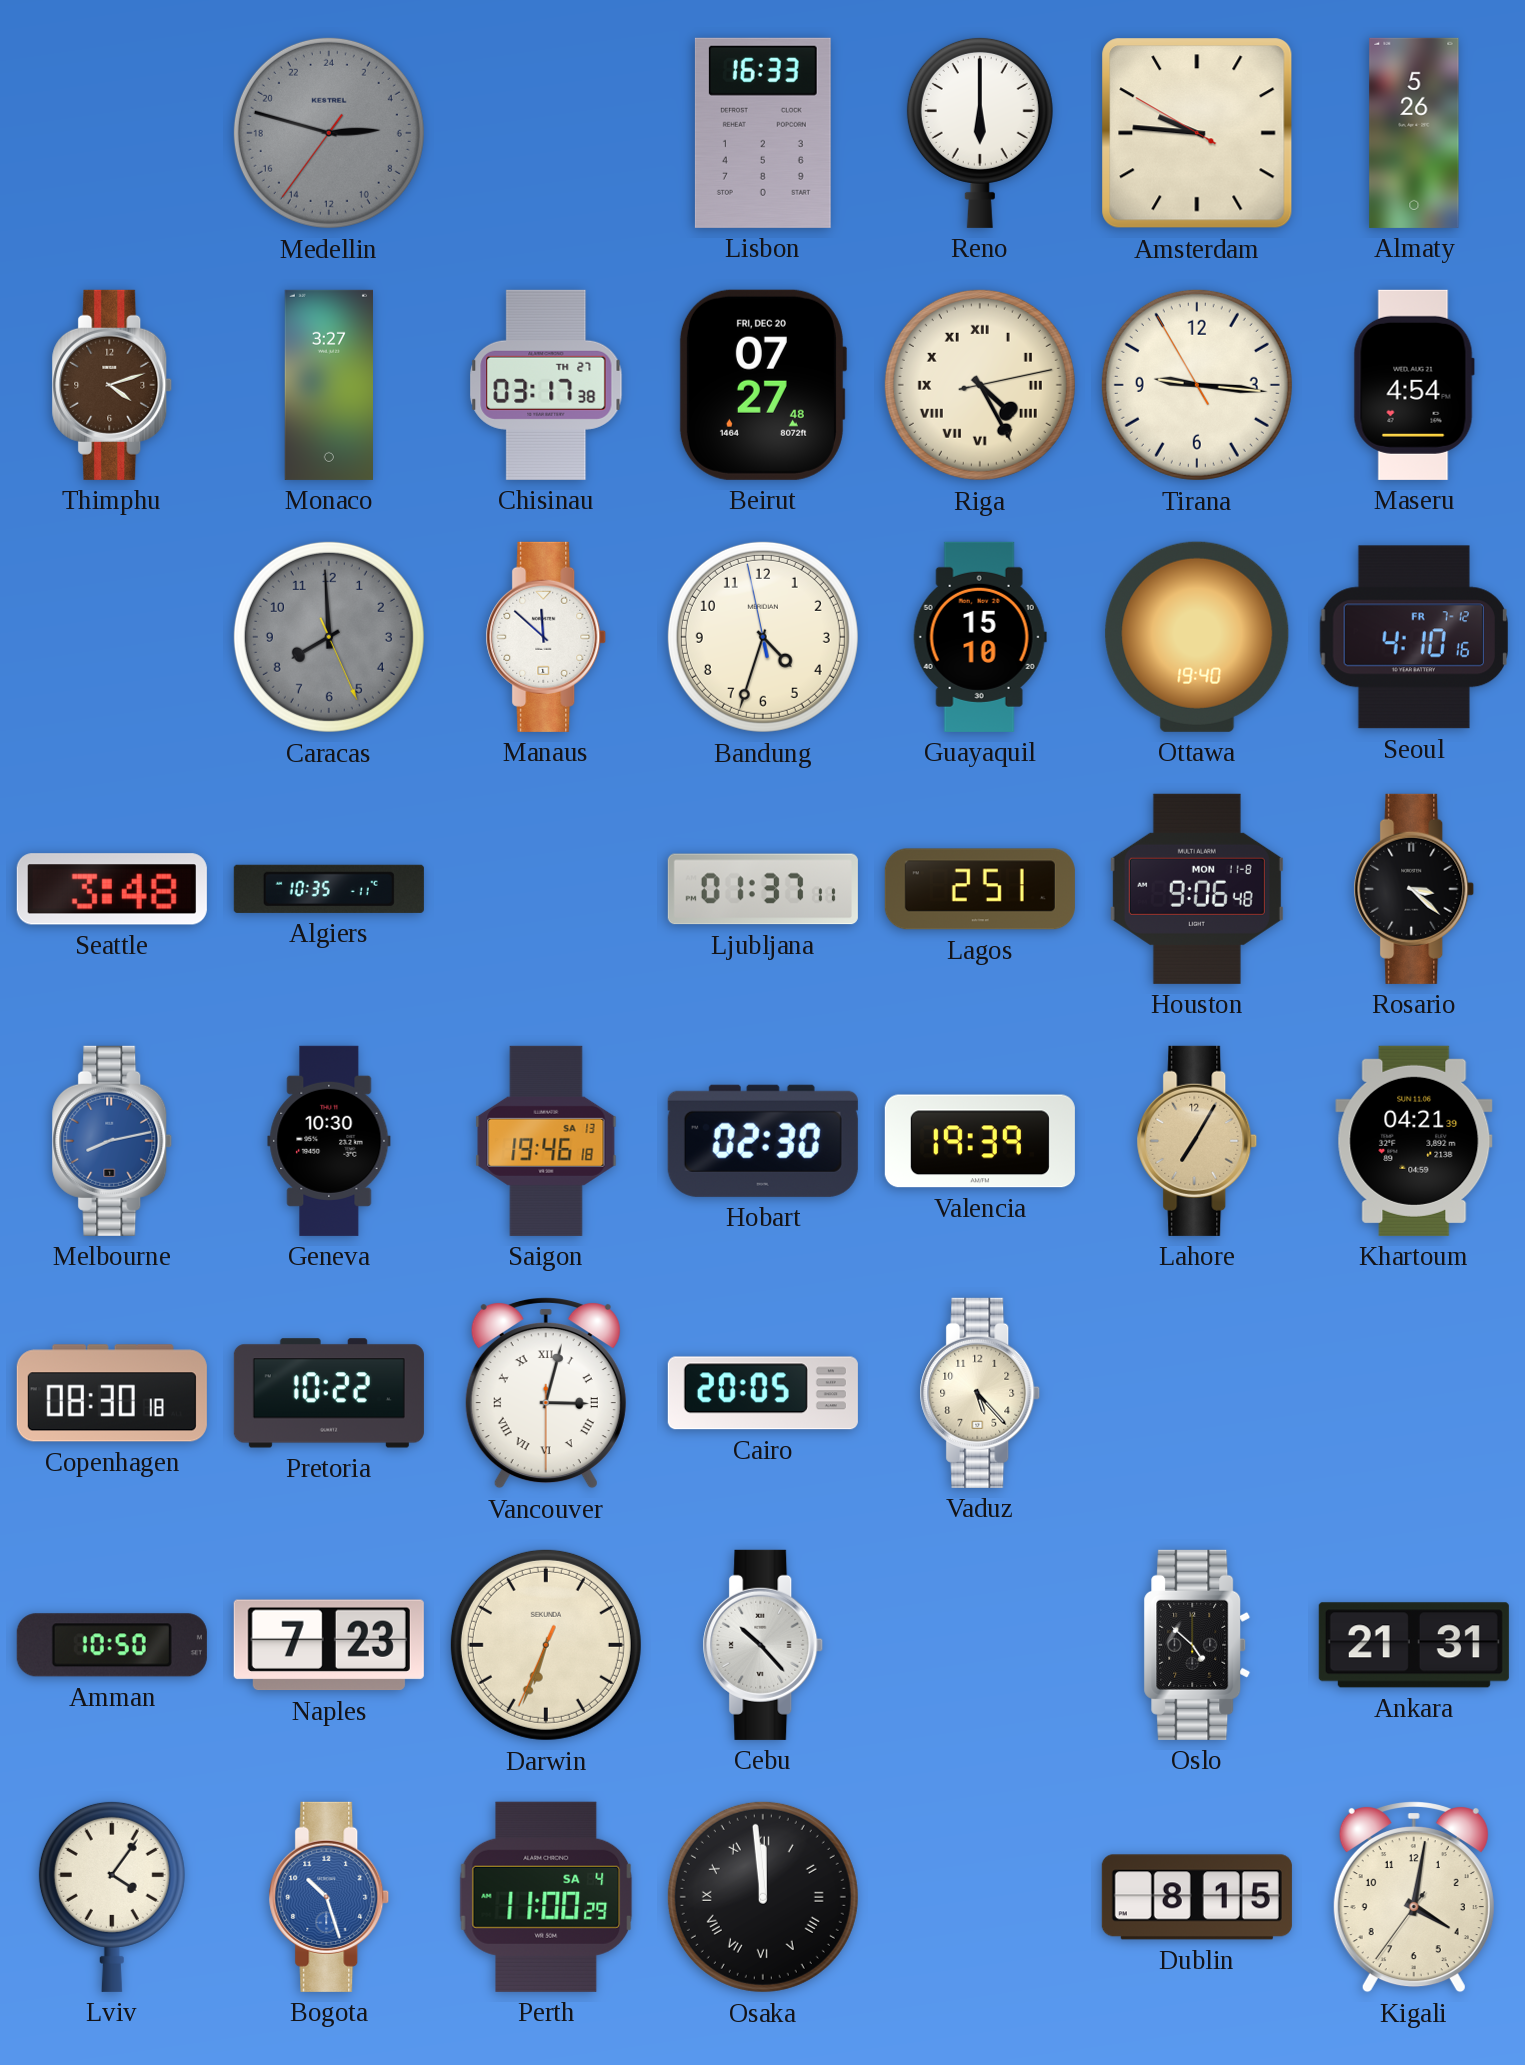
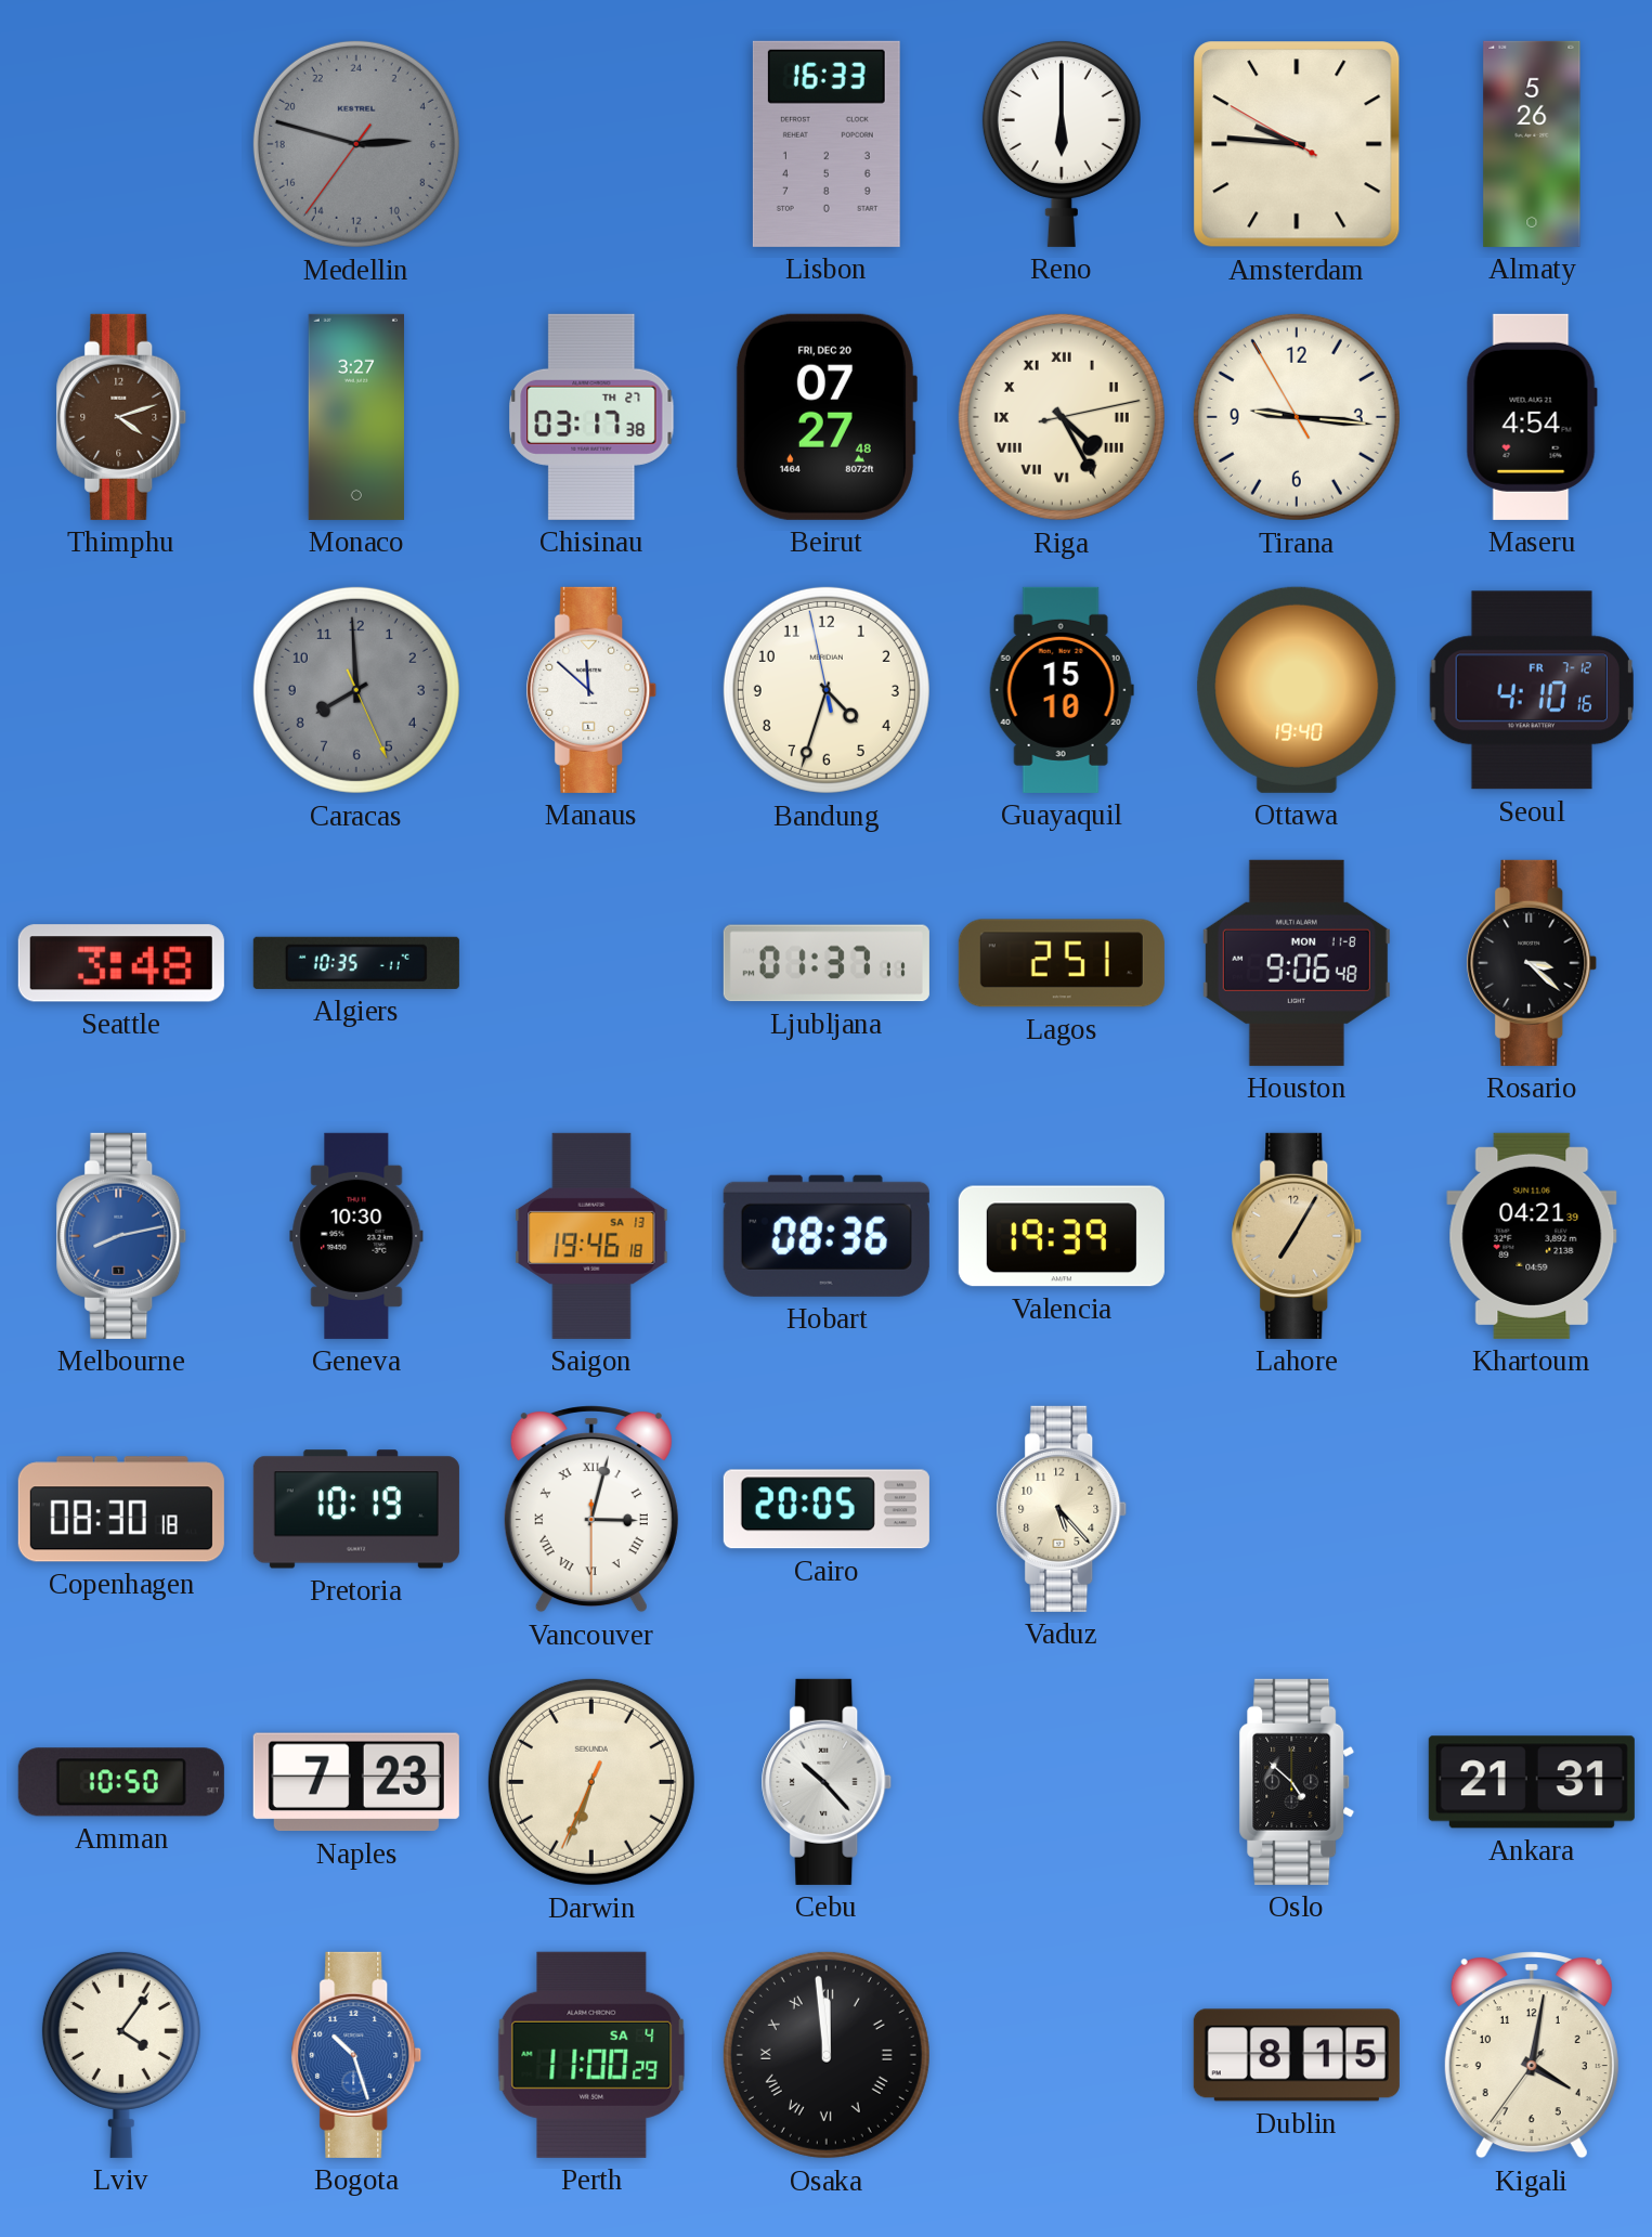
Hobart: 02:30 -> 08:36
Pretoria: 10:22 -> 10:19
